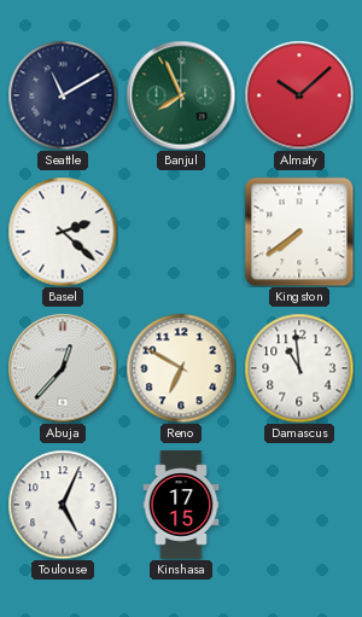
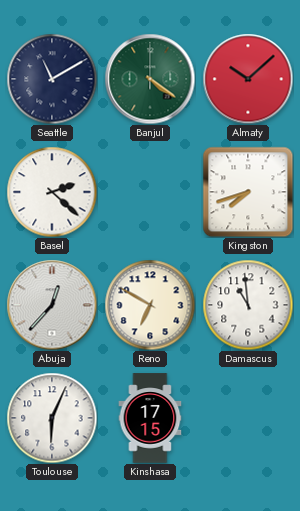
Banjul: 7:56 -> 4:21
Kingston: 7:39 -> 7:42
Toulouse: 5:04 -> 6:04
